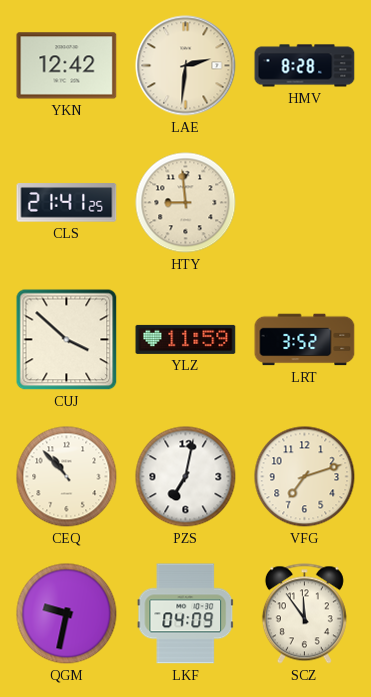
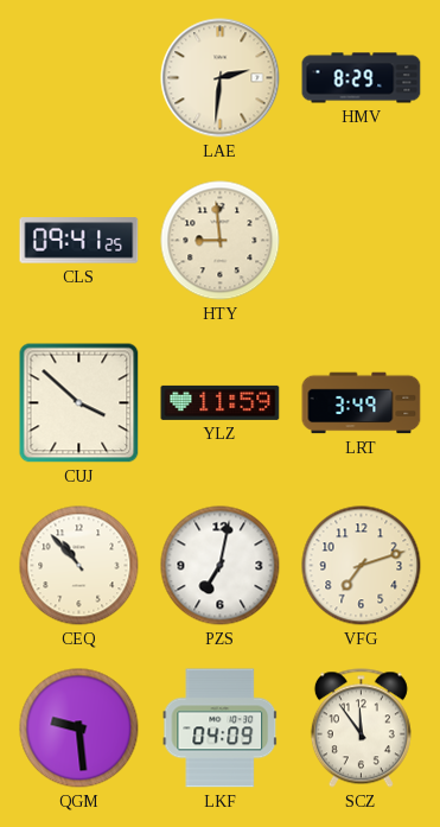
YKN: 12:42 -> none
HMV: 8:28 -> 8:29
CLS: 21:41 -> 09:41
LRT: 3:52 -> 3:49
QGM: 9:32 -> 9:29
